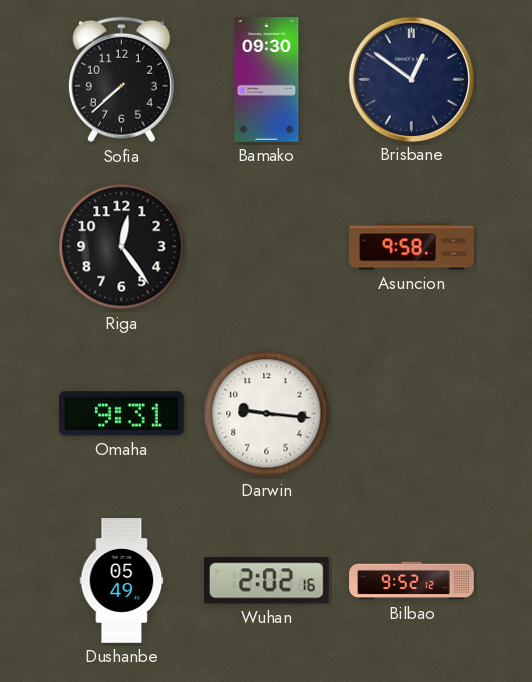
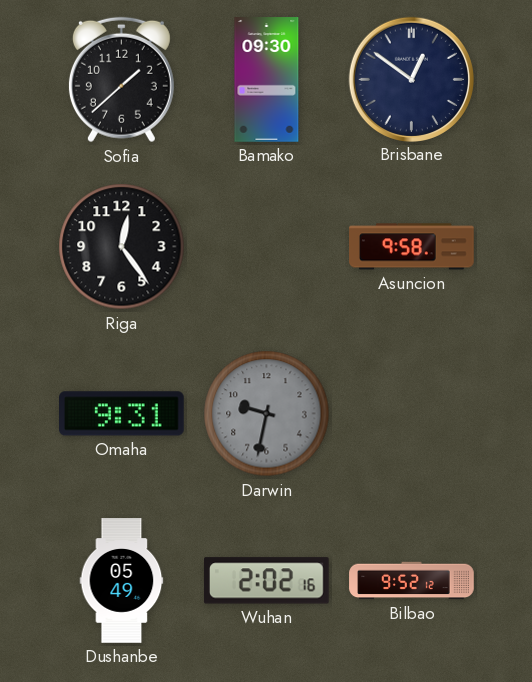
Sofia: 7:38 -> 1:38
Darwin: 9:16 -> 9:32
Darwin dial: white -> grey
